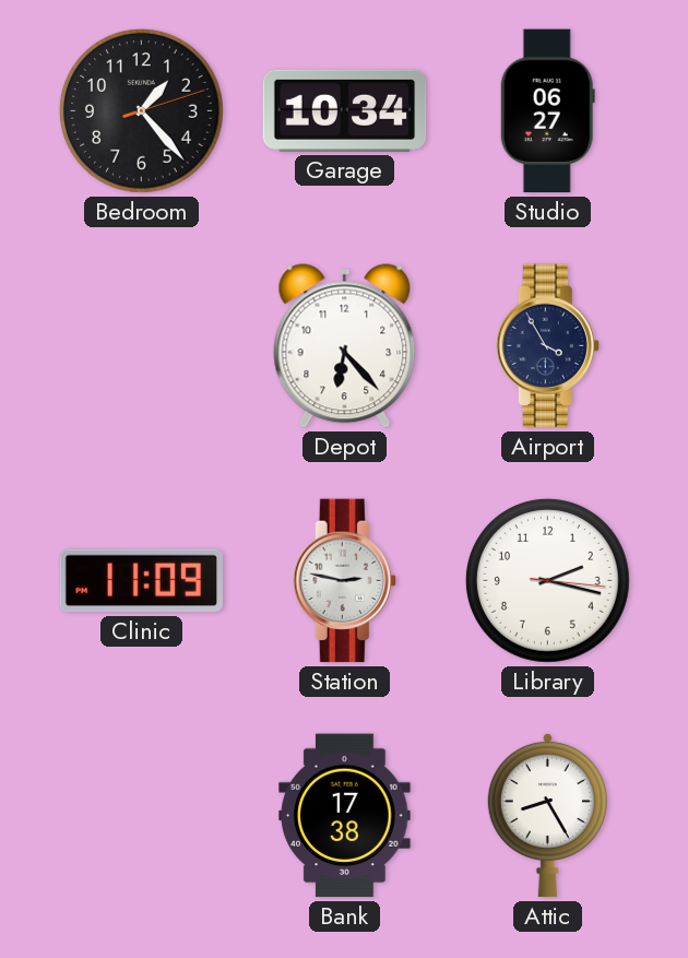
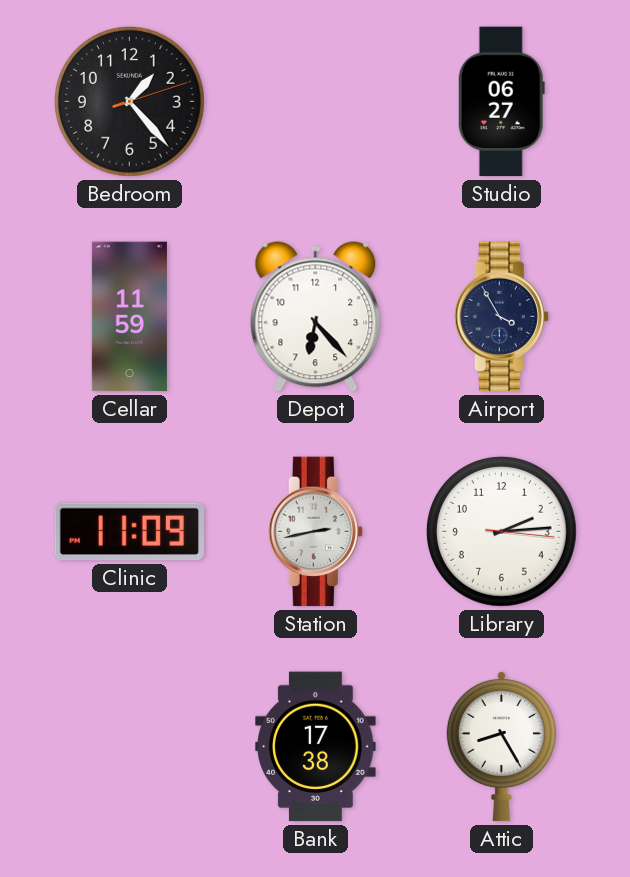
Garage: 10:34 -> none
Cellar: none -> 11:59
Station: 2:47 -> 2:43
Library: 2:17 -> 2:14
